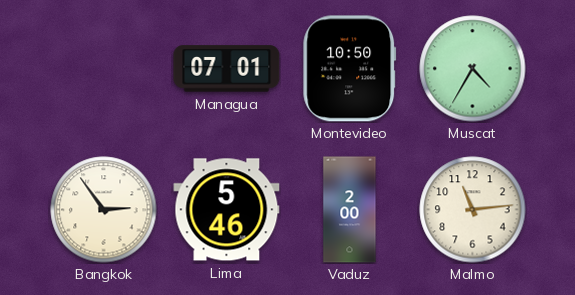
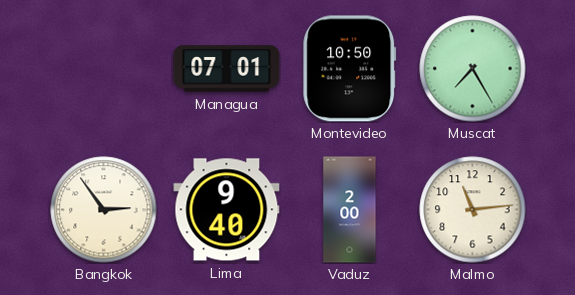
Muscat: 4:35 -> 7:25
Lima: 5:46 -> 9:40
